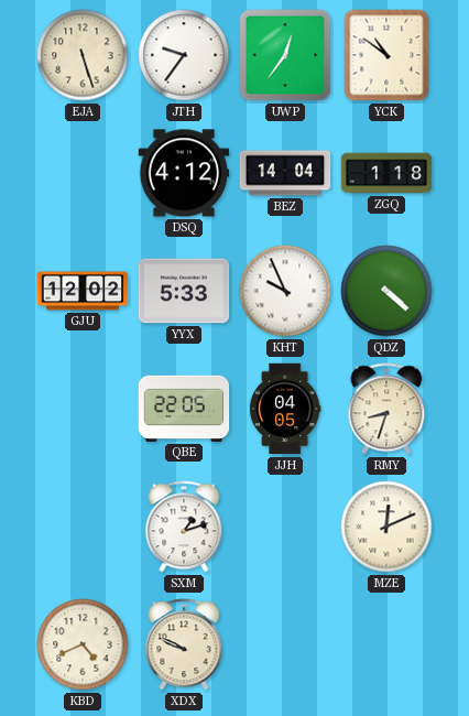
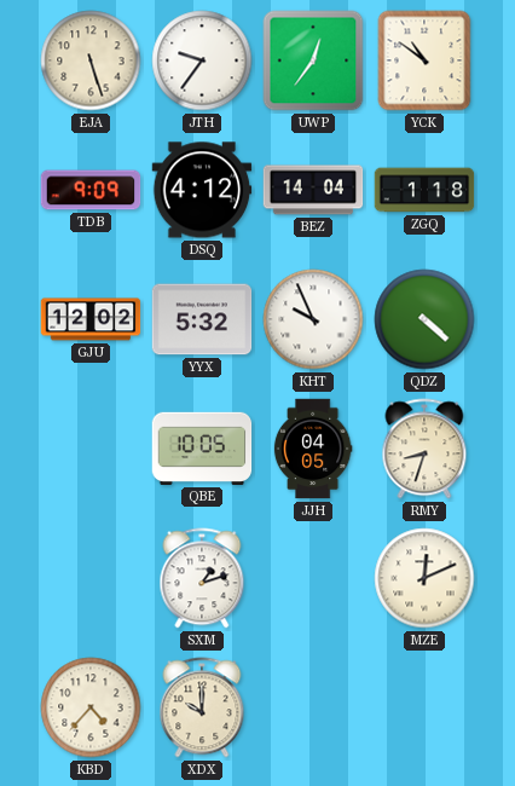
TDB: none -> 9:09
YYX: 5:33 -> 5:32
QBE: 22:05 -> 10:05
KBD: 4:41 -> 4:37
XDX: 9:49 -> 10:00
